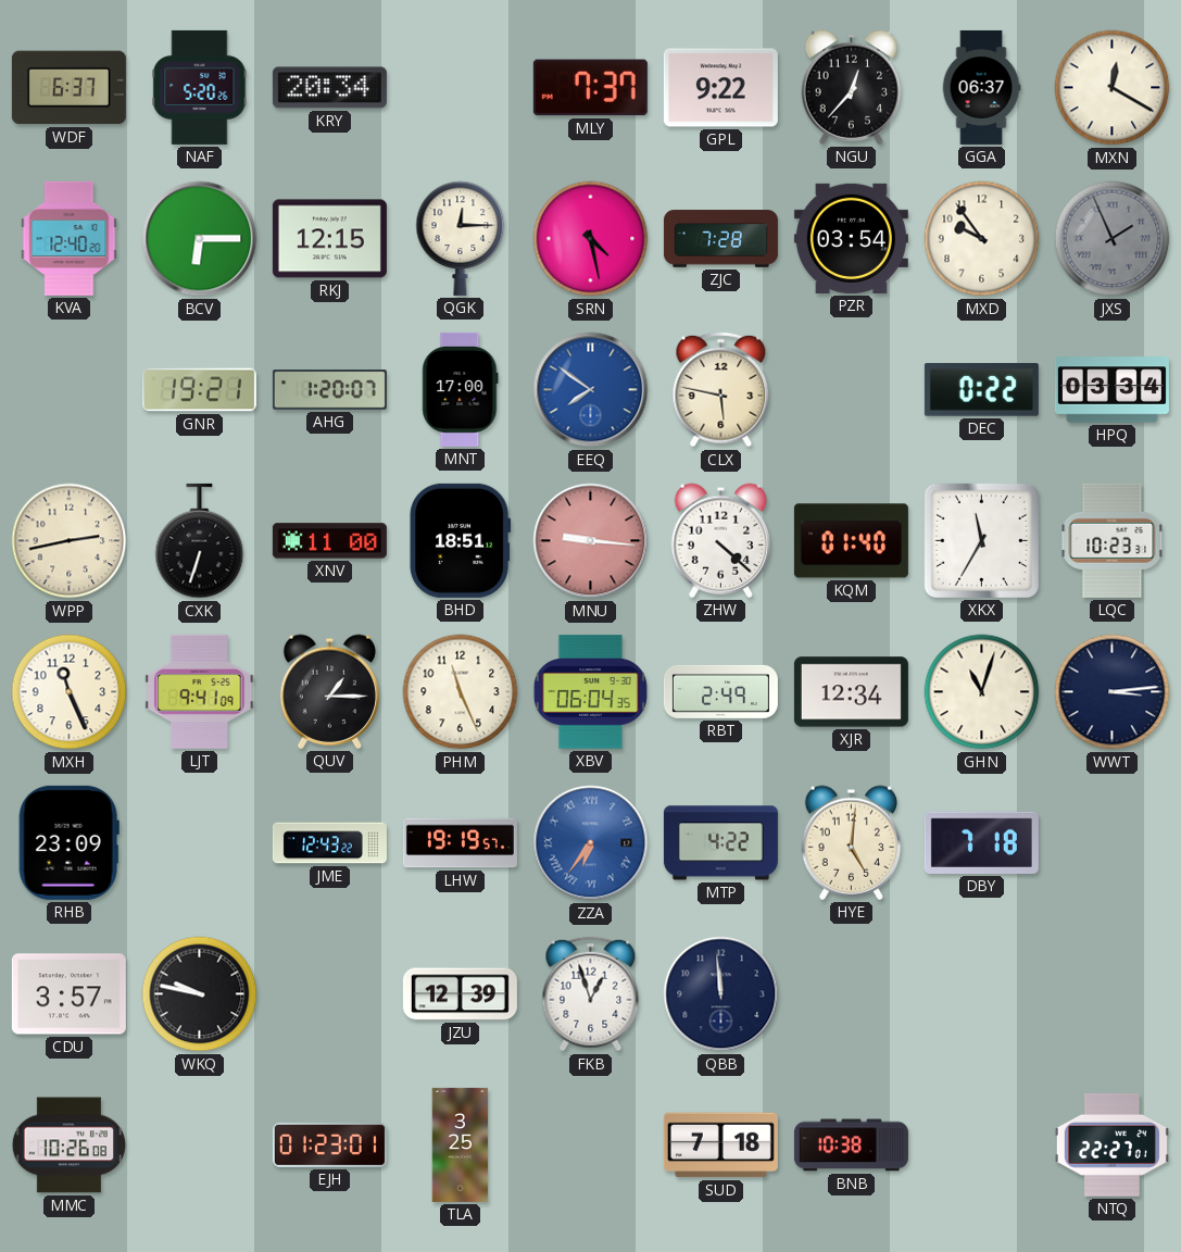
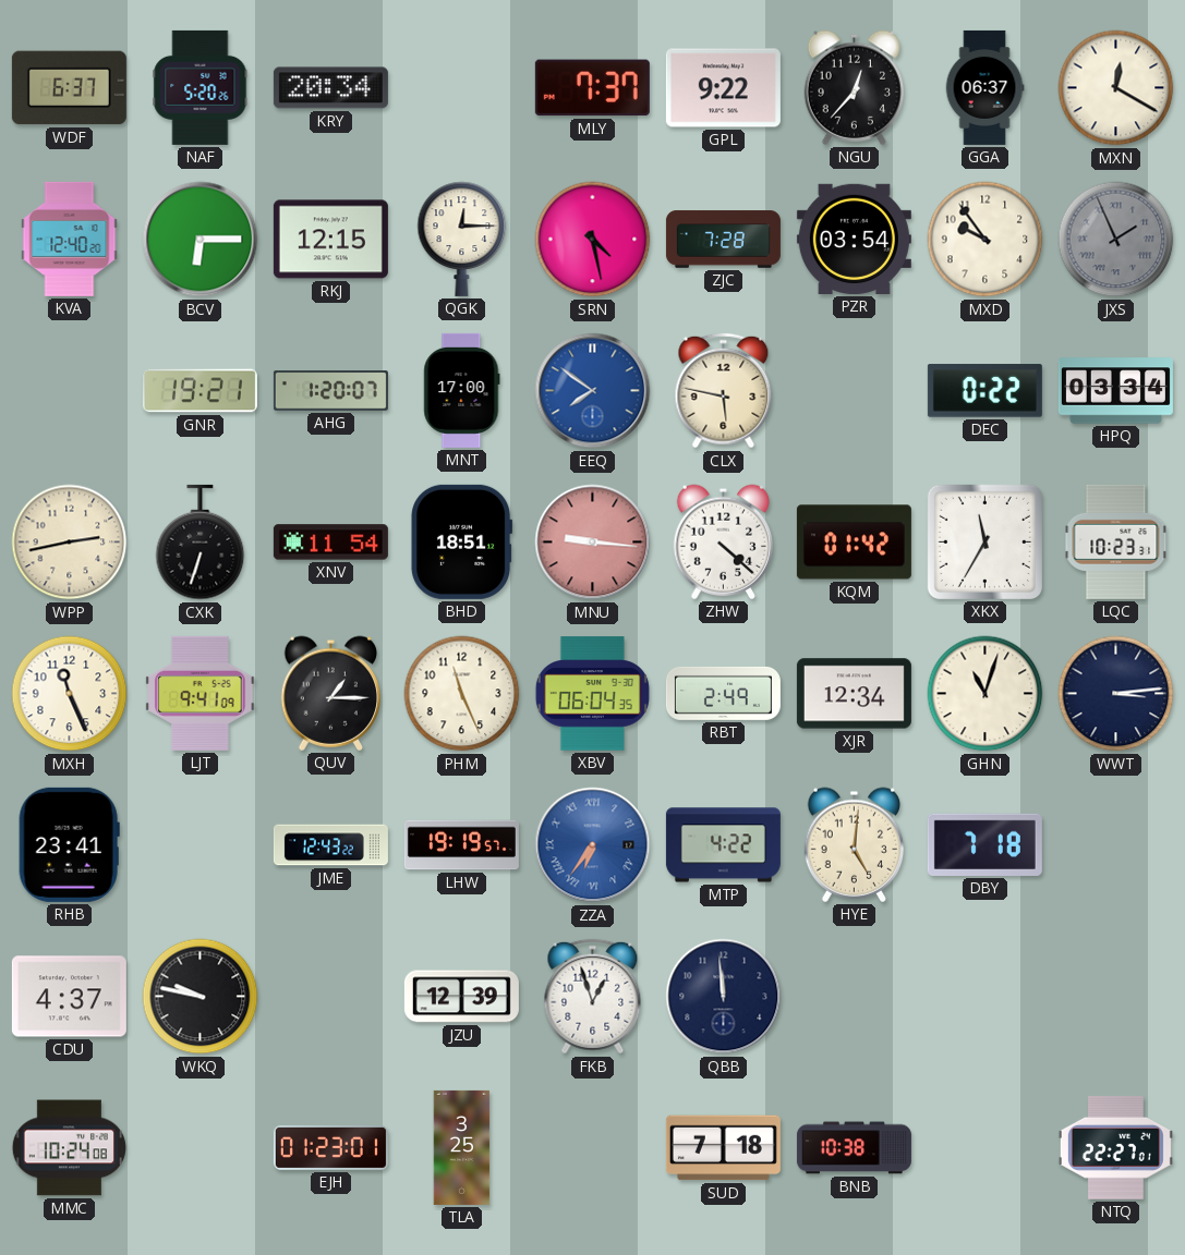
XNV: 11:00 -> 11:54
KQM: 01:40 -> 01:42
RHB: 23:09 -> 23:41
CDU: 3:57 -> 4:37
MMC: 10:26 -> 10:24
